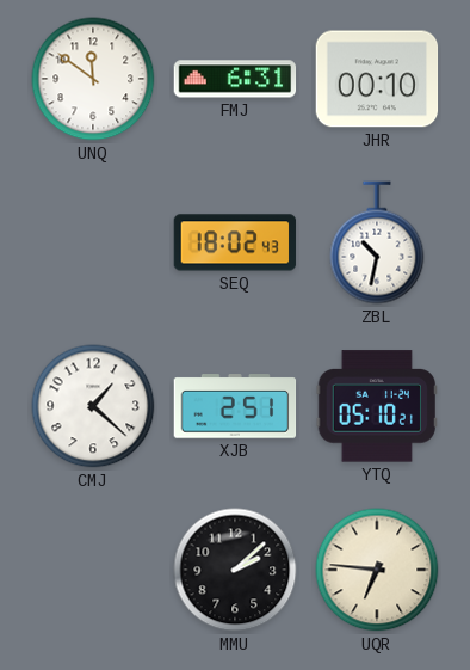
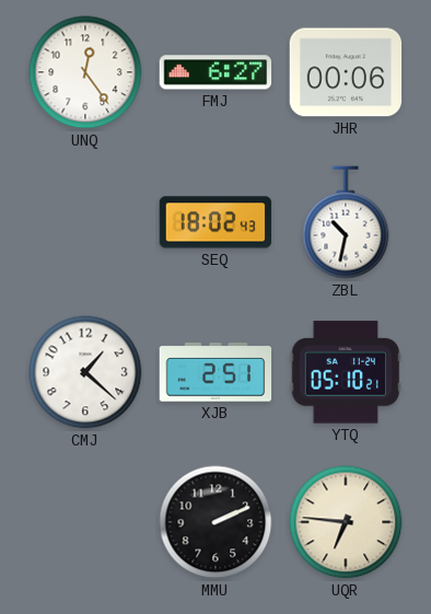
UNQ: 11:51 -> 12:24
FMJ: 6:31 -> 6:27
JHR: 00:10 -> 00:06
MMU: 2:08 -> 2:11
